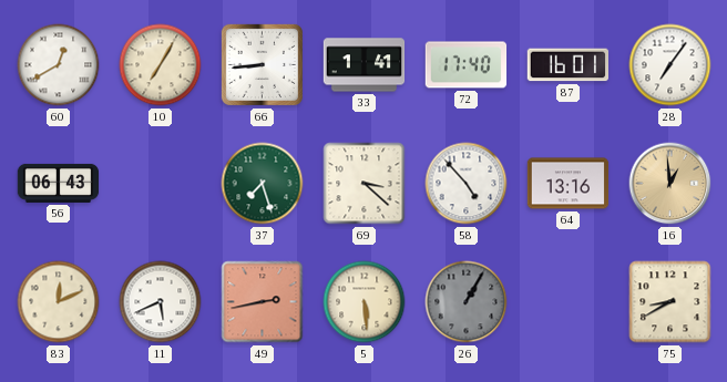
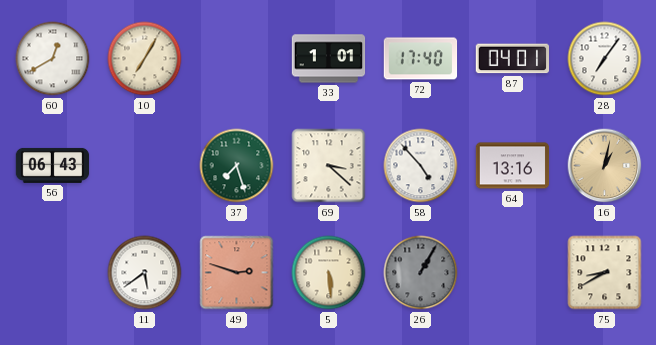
66: 8:44 -> none
33: 1:41 -> 1:01
87: 16:01 -> 04:01
16: 12:59 -> 1:02
83: 12:11 -> none
11: 5:41 -> 5:39
49: 2:43 -> 2:48
